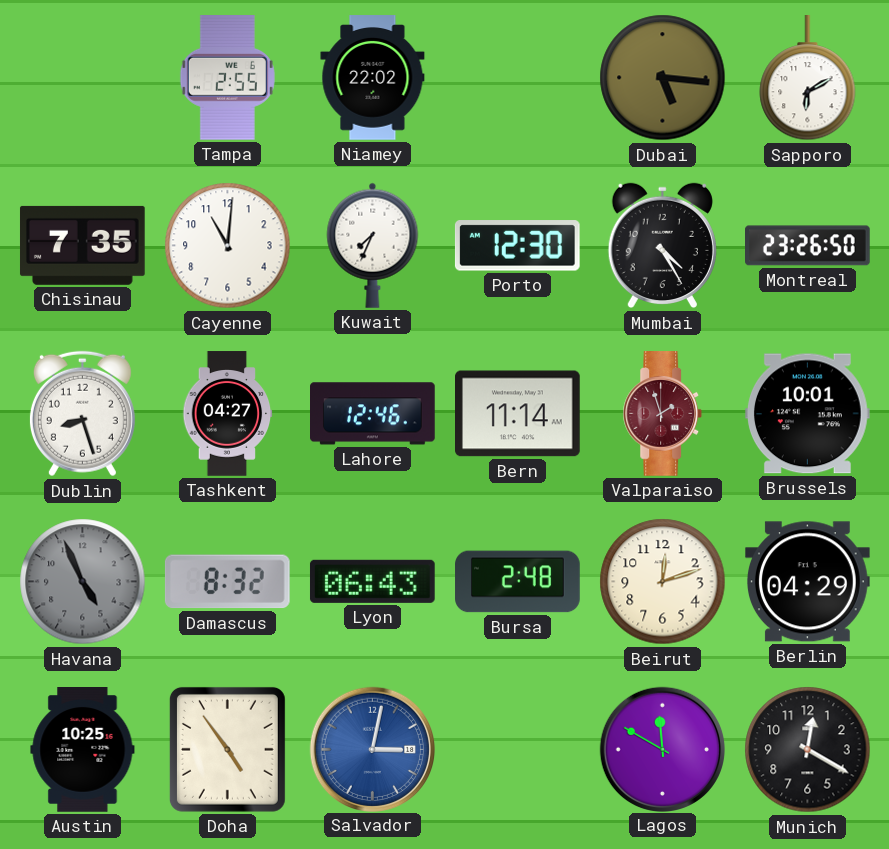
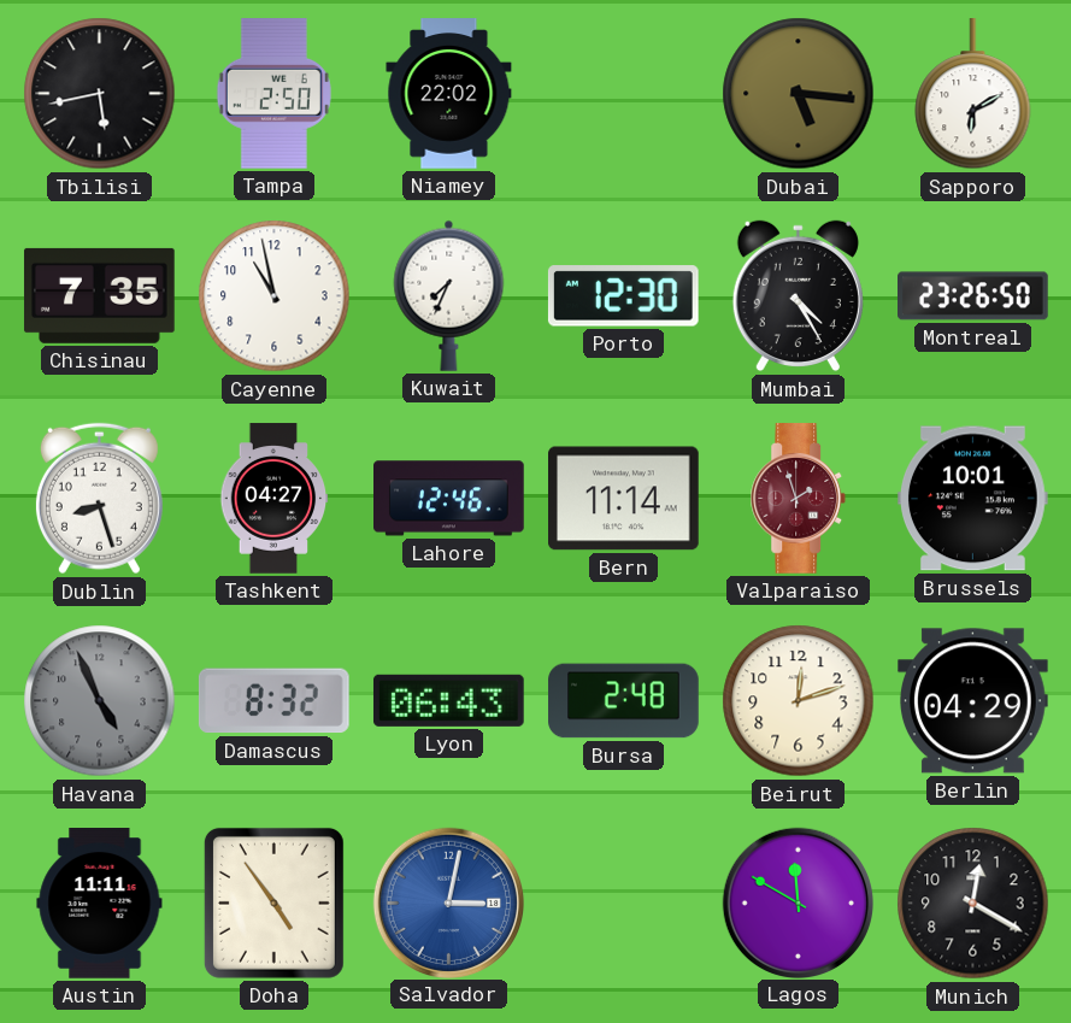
Tbilisi: none -> 5:43
Tampa: 2:55 -> 2:50
Cayenne: 11:01 -> 10:58
Austin: 10:25 -> 11:11
